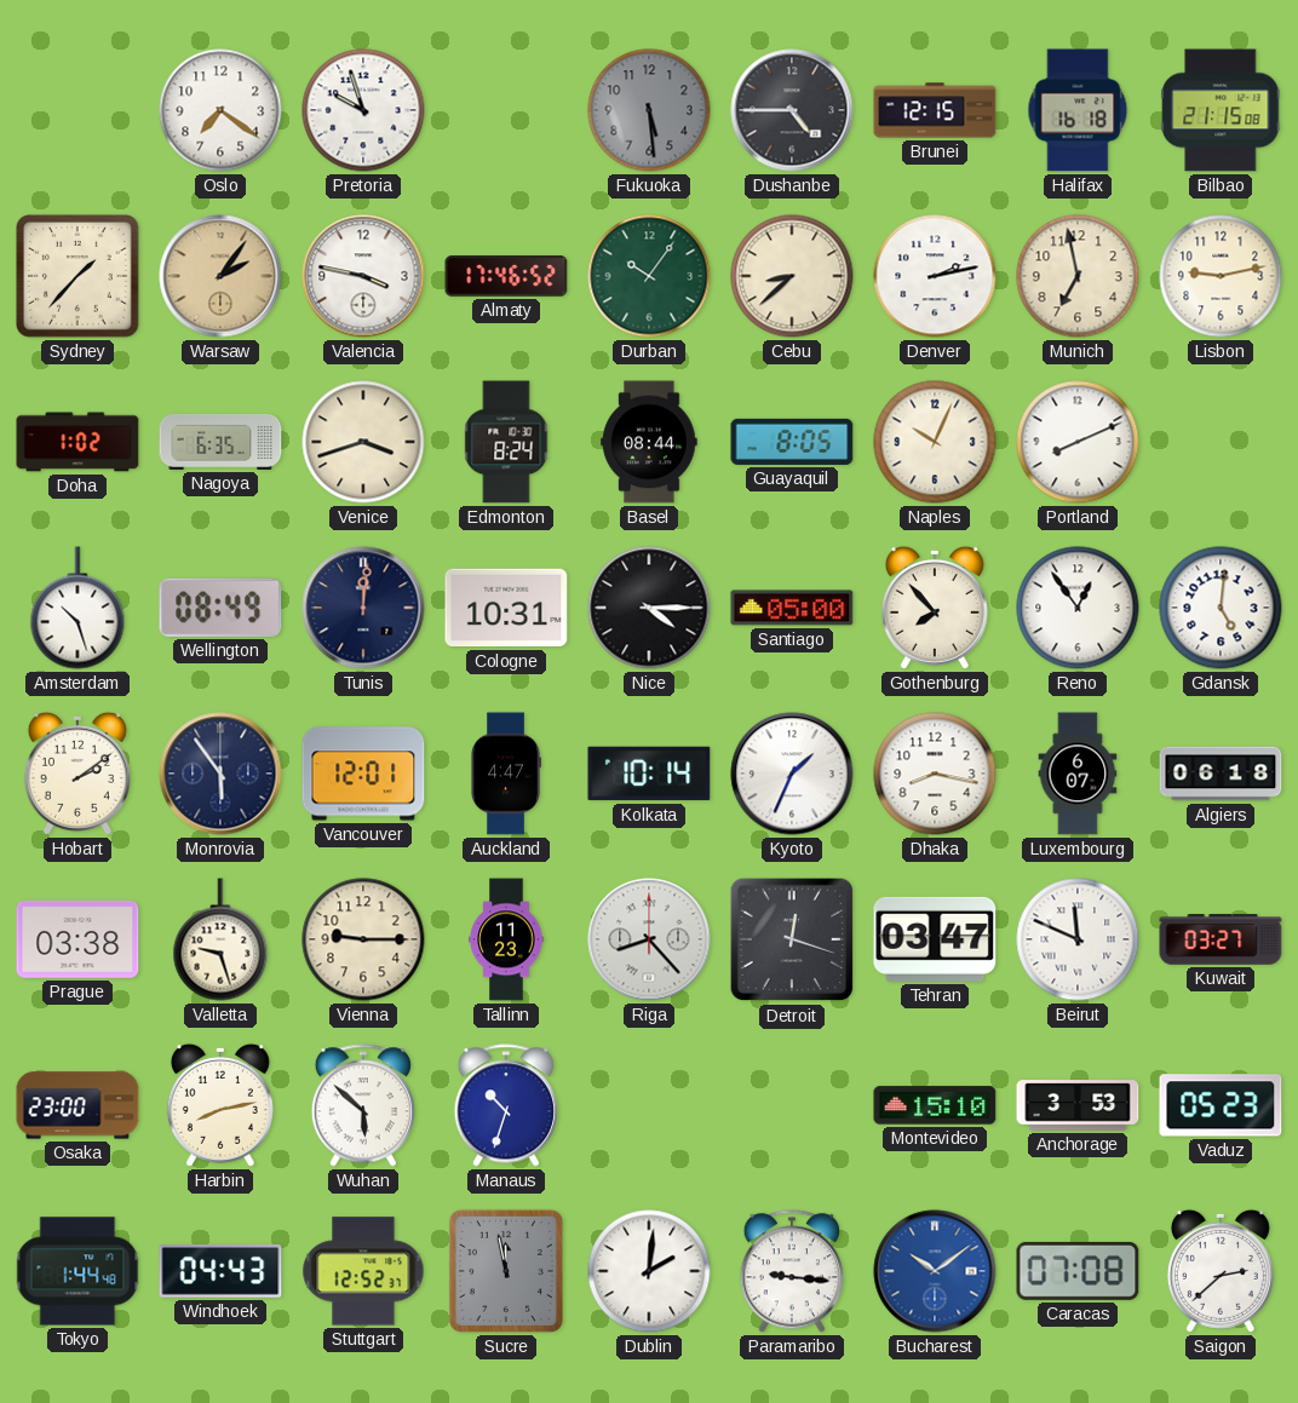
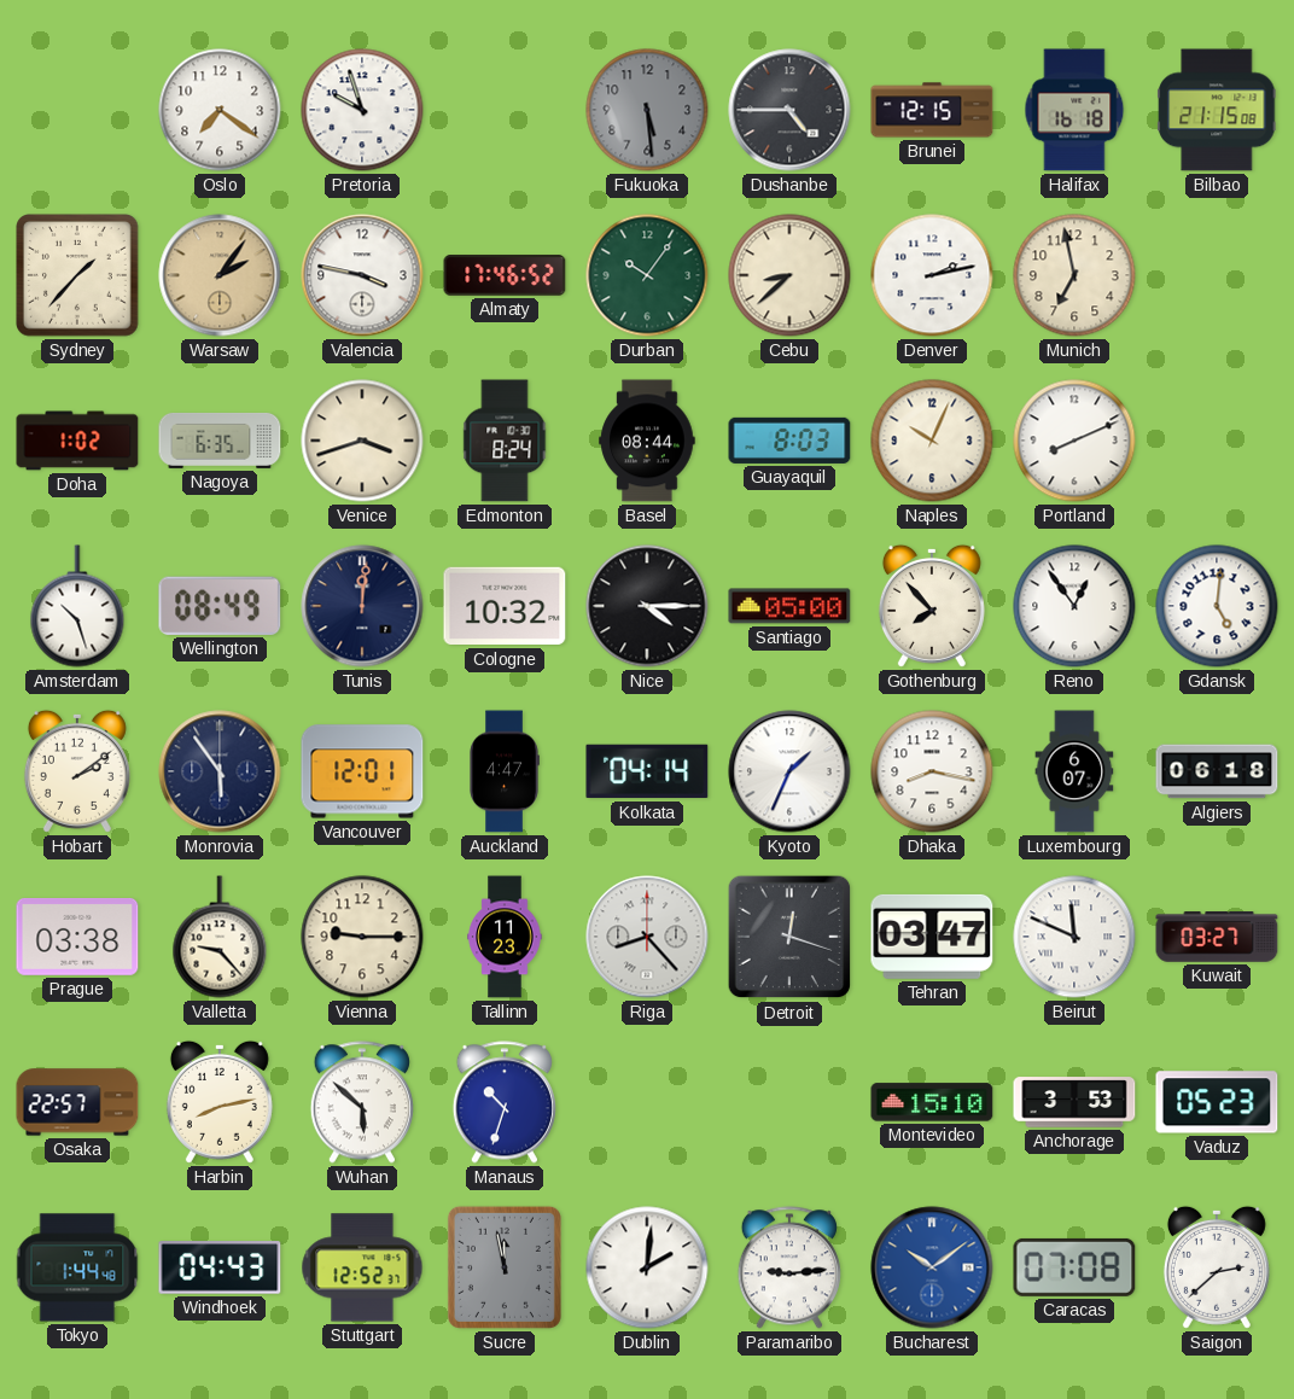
Lisbon: 9:13 -> none
Guayaquil: 8:05 -> 8:03
Cologne: 10:31 -> 10:32
Kolkata: 10:14 -> 04:14
Valletta: 9:27 -> 9:23
Osaka: 23:00 -> 22:57
Paramaribo: 9:16 -> 9:14
